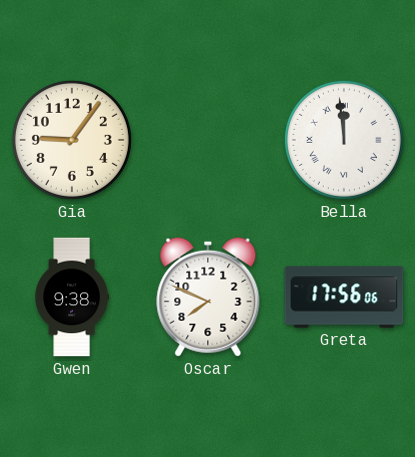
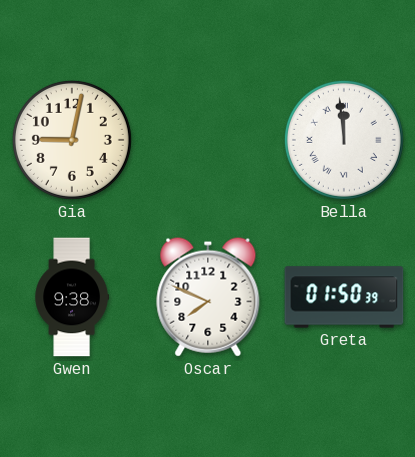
Gia: 9:06 -> 9:02
Greta: 17:56 -> 01:50
